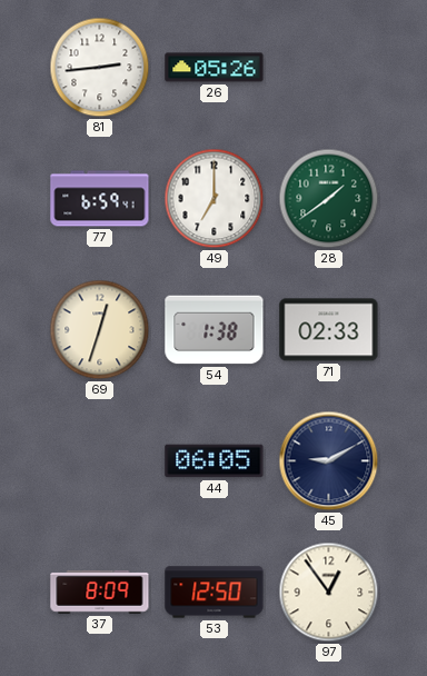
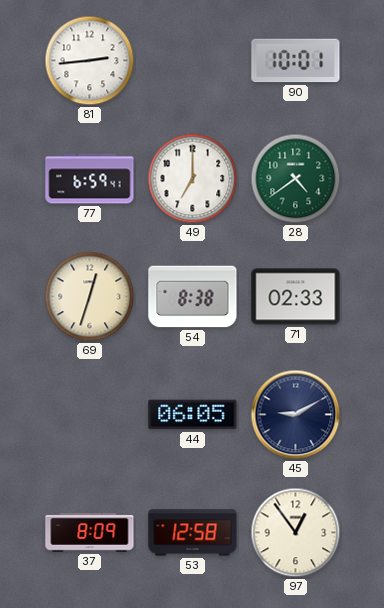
26: 05:26 -> none
90: none -> 10:01
28: 1:39 -> 4:39
54: 1:38 -> 8:38
53: 12:50 -> 12:58
